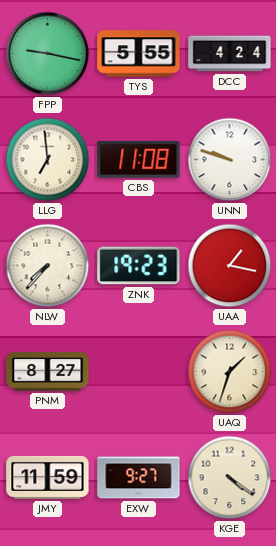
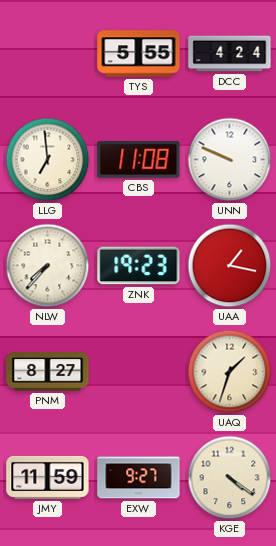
FPP: 9:17 -> none
UNN: 9:48 -> 9:49
